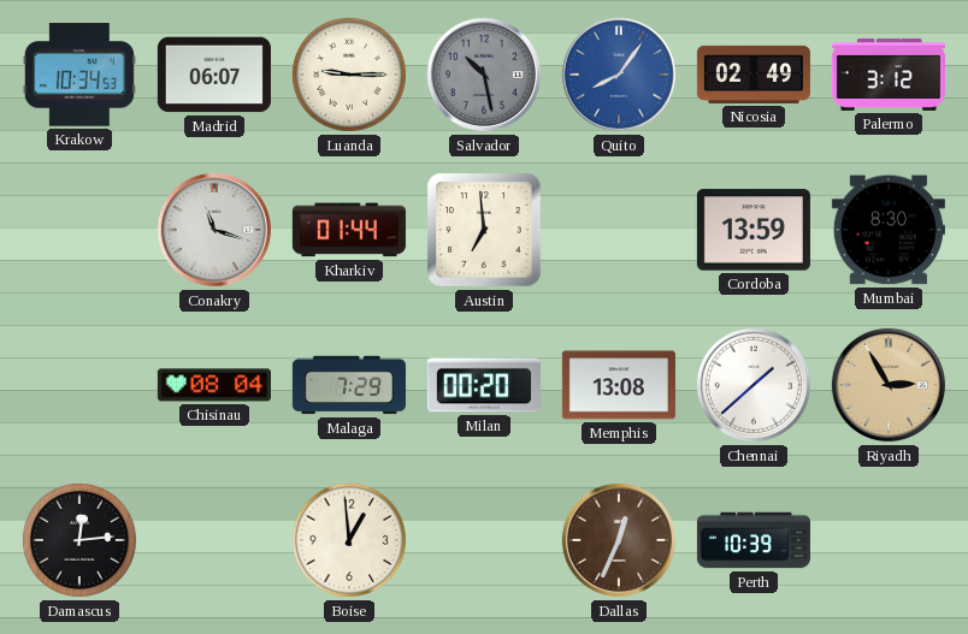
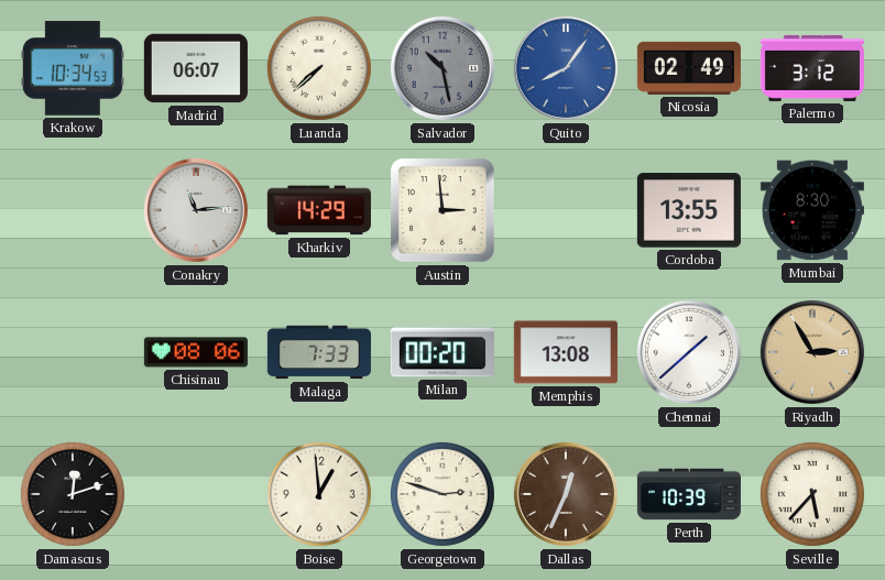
Luanda: 9:15 -> 7:38
Conakry: 11:18 -> 11:14
Kharkiv: 01:44 -> 14:29
Austin: 6:59 -> 2:59
Cordoba: 13:59 -> 13:55
Chisinau: 08:04 -> 08:06
Malaga: 7:29 -> 7:33
Damascus: 12:14 -> 12:12
Georgetown: none -> 2:48
Seville: none -> 5:37
